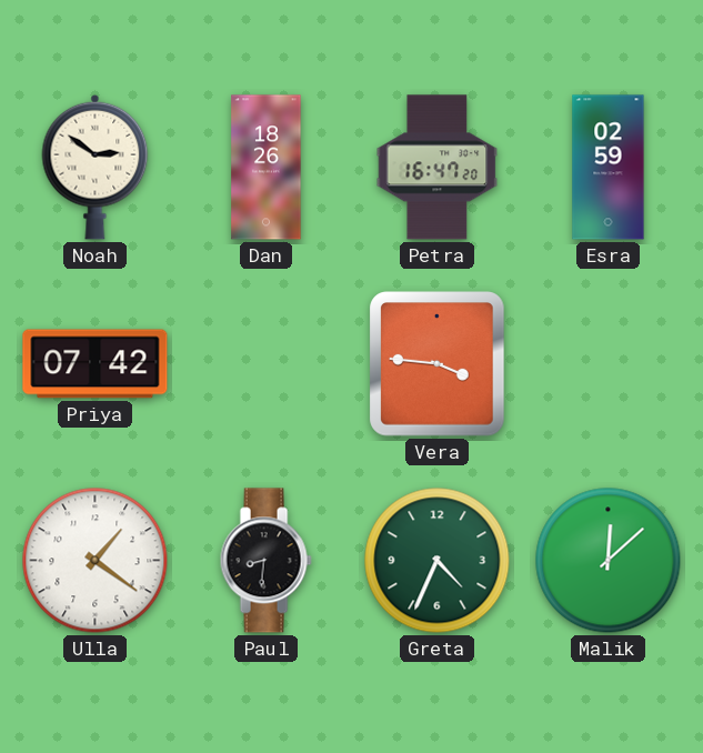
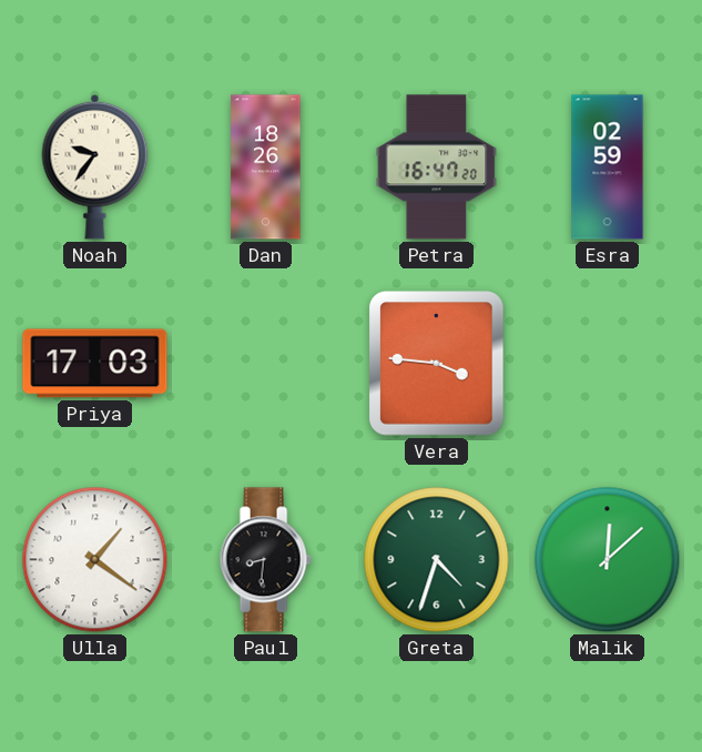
Noah: 2:51 -> 9:36
Priya: 07:42 -> 17:03
Greta: 4:34 -> 4:33
